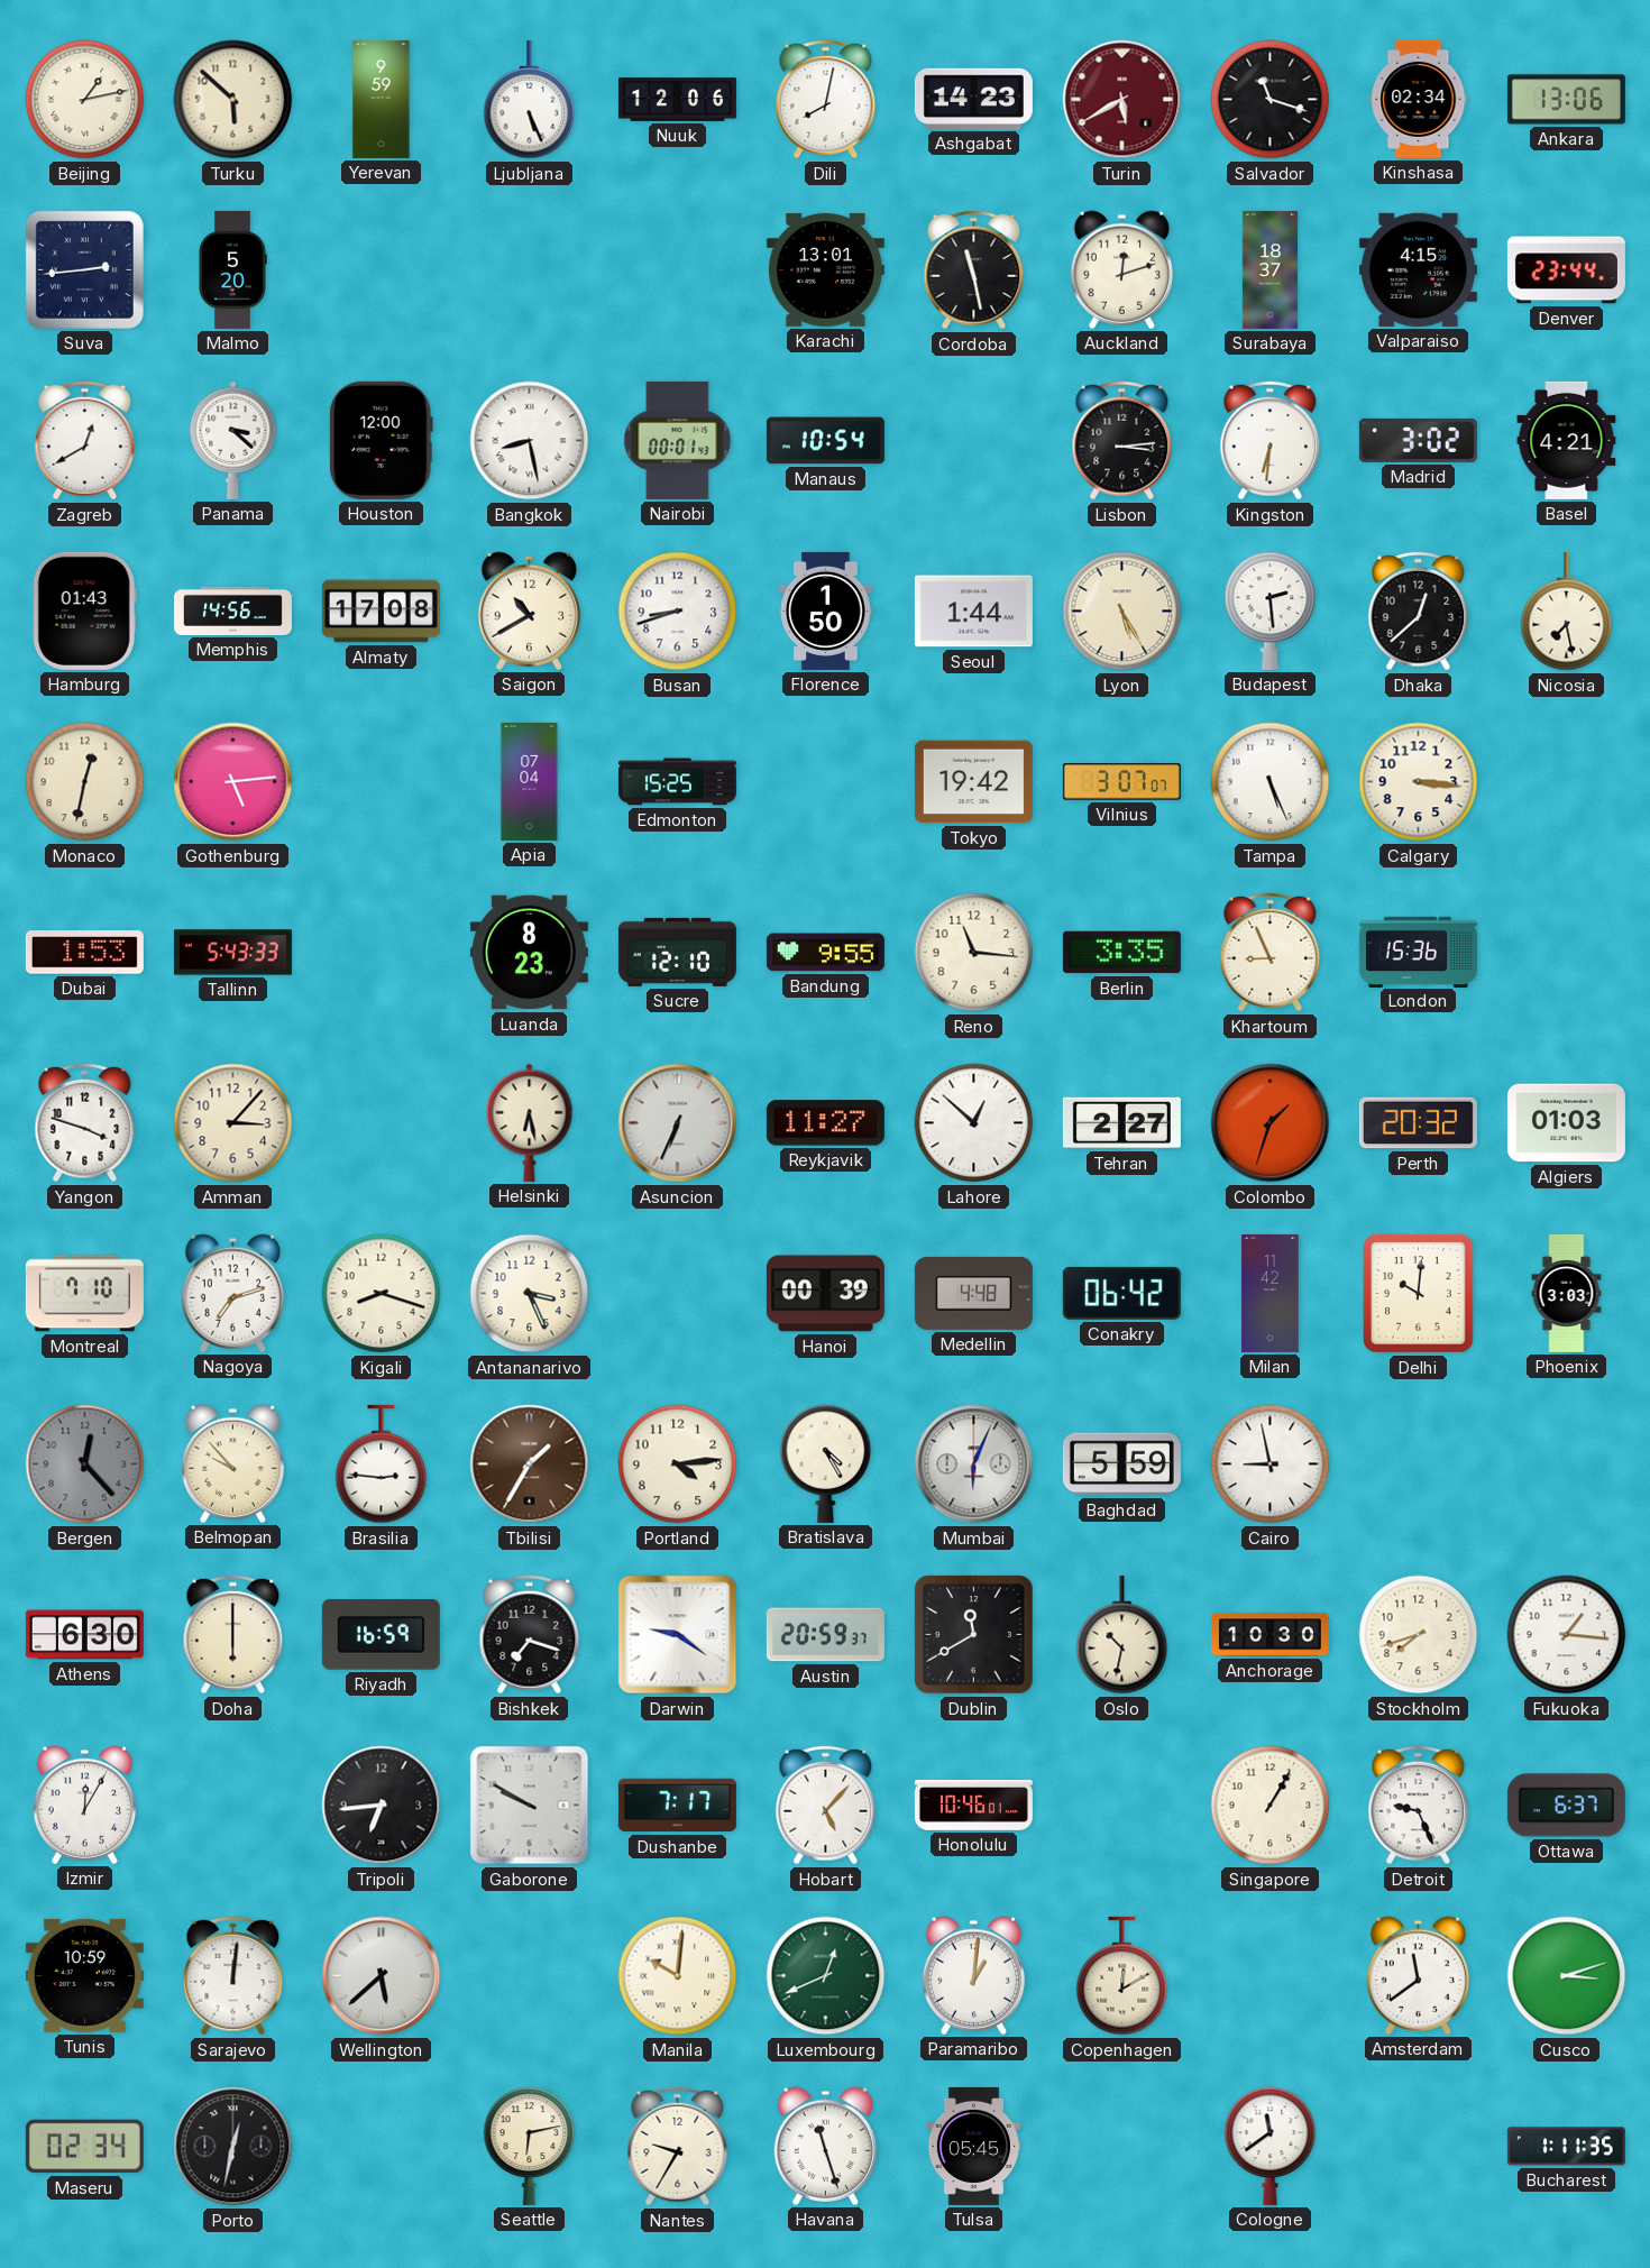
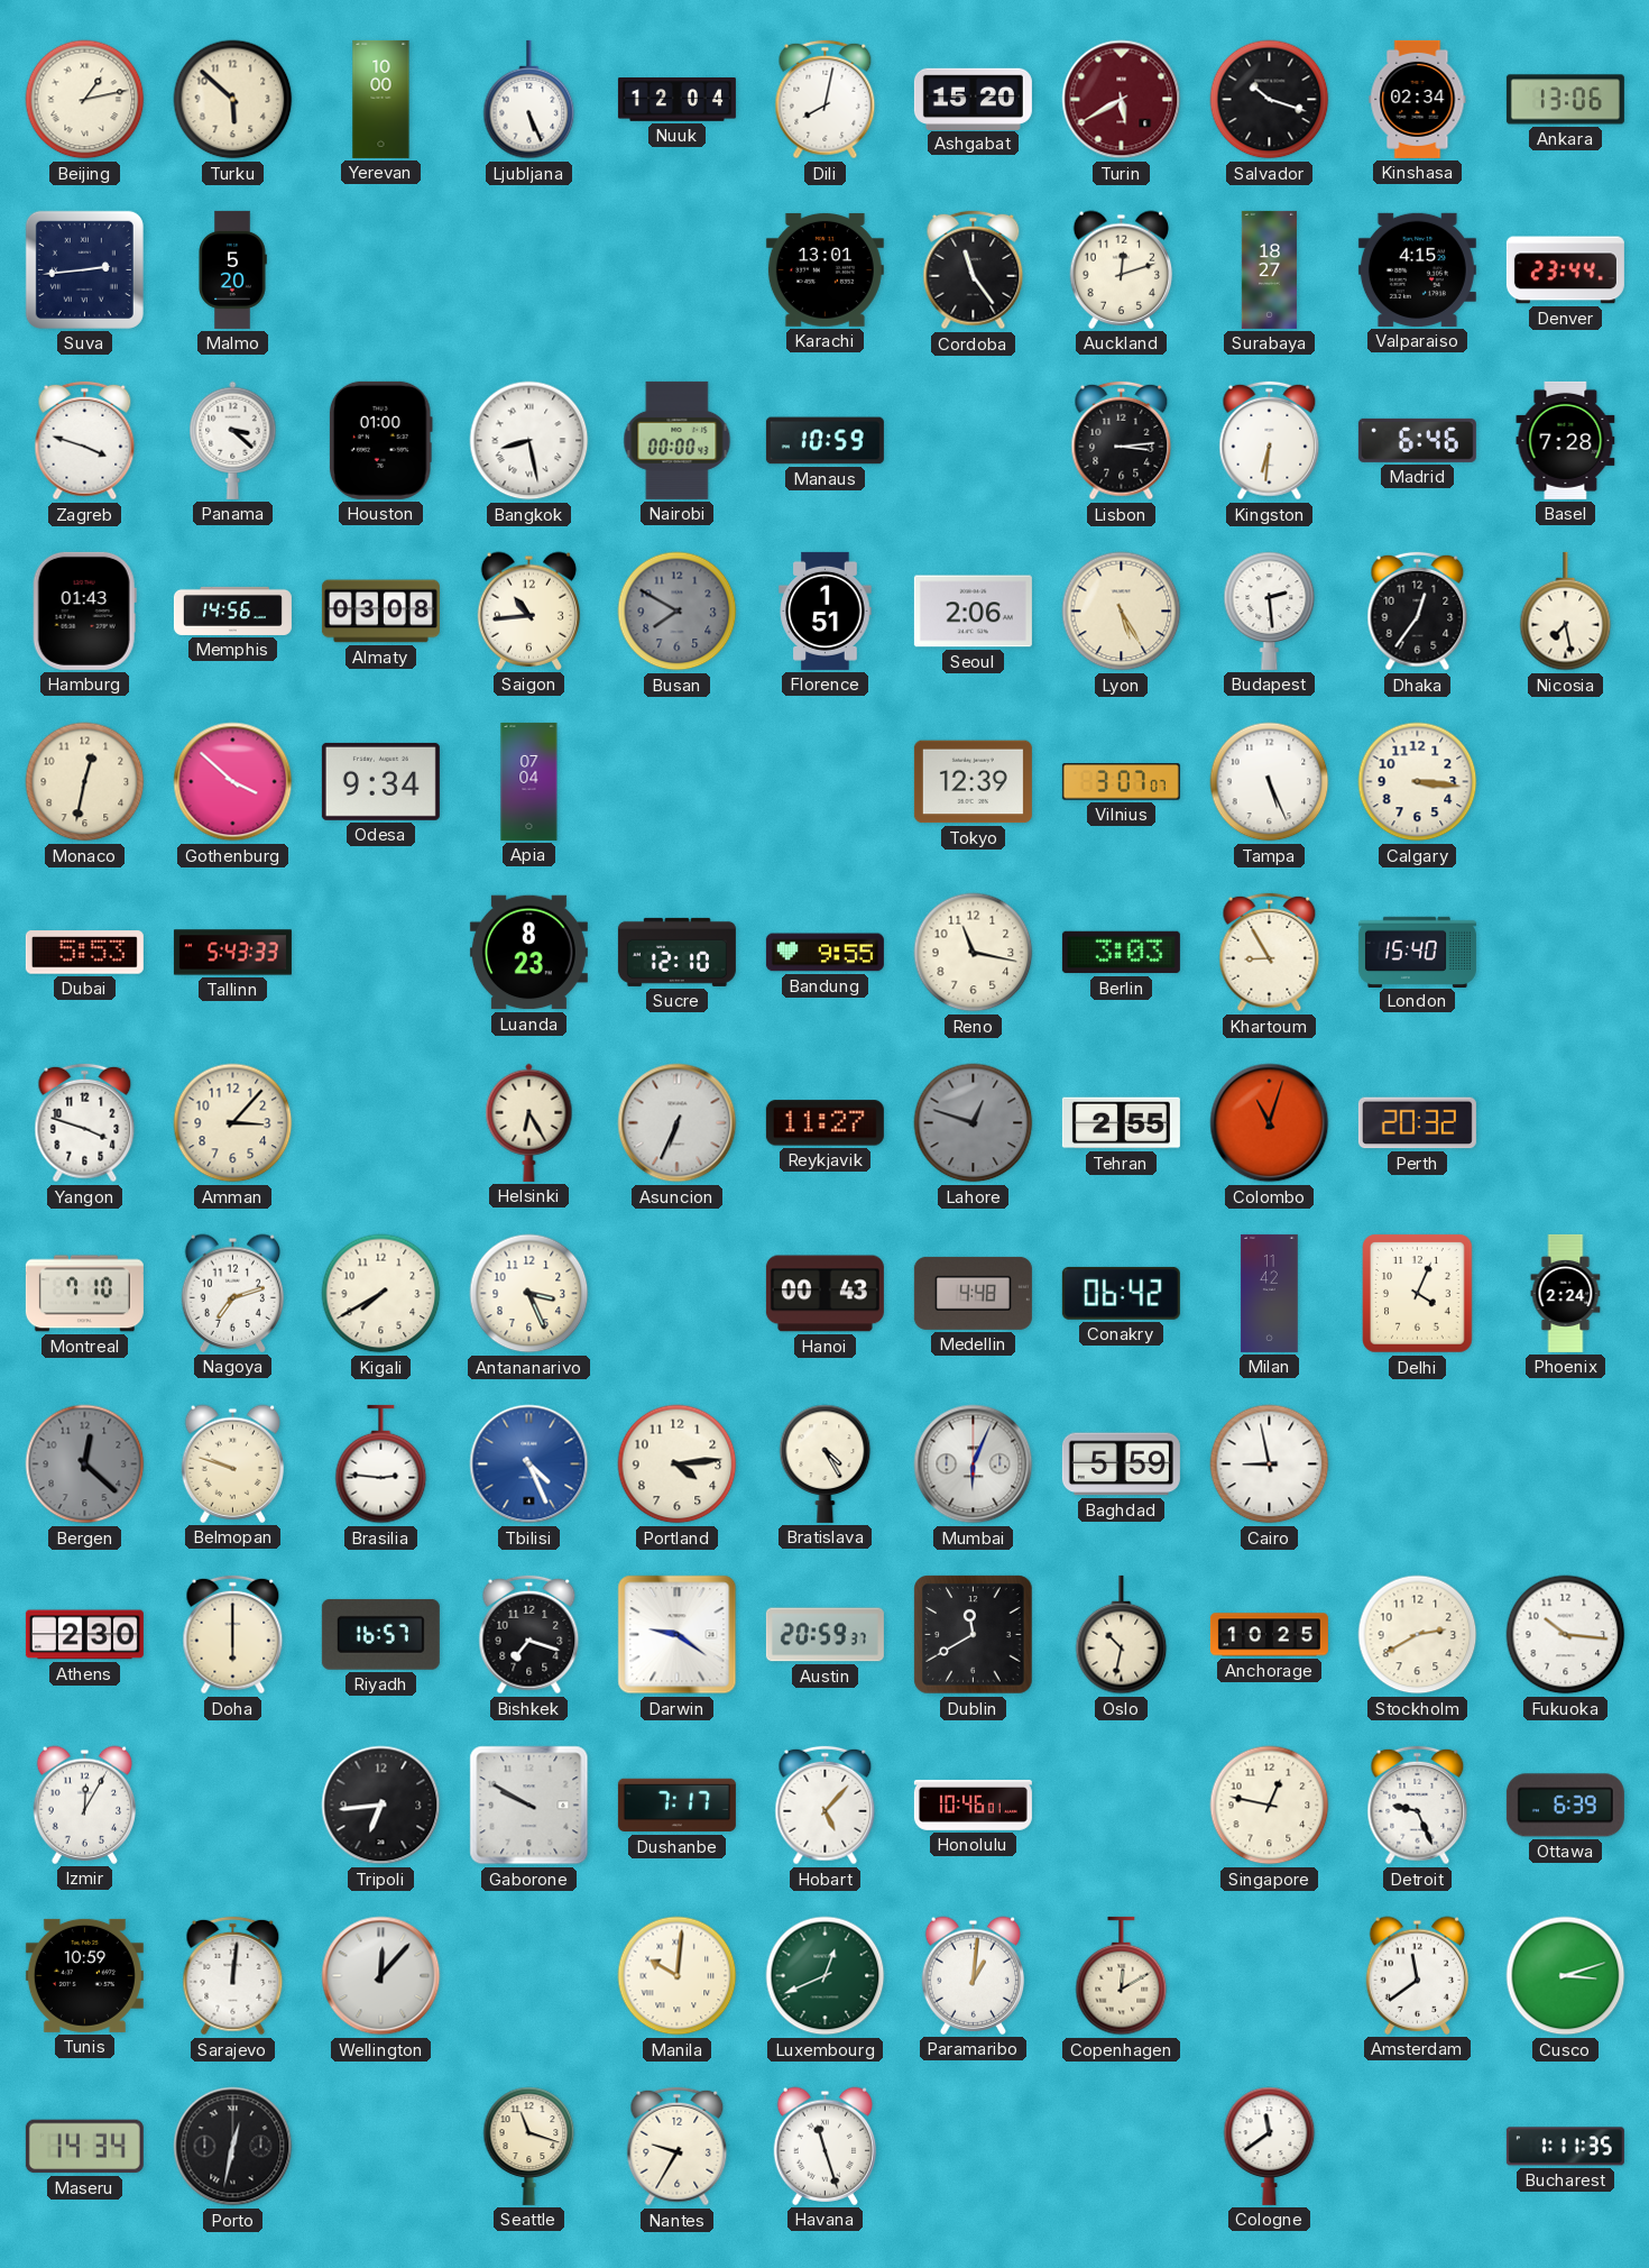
Yerevan: 9:59 -> 10:00
Nuuk: 12:06 -> 12:04
Ashgabat: 14:23 -> 15:20
Salvador: 11:18 -> 10:18
Cordoba: 11:28 -> 11:24
Surabaya: 18:37 -> 18:27
Zagreb: 12:40 -> 3:48
Houston: 12:00 -> 01:00
Nairobi: 00:01 -> 00:00
Manaus: 10:54 -> 10:59
Madrid: 3:02 -> 6:46
Basel: 4:21 -> 7:28
Almaty: 17:08 -> 03:08
Saigon: 10:40 -> 10:44
Busan: 8:42 -> 7:50
Busan dial: white -> grey
Florence: 1:50 -> 1:51
Seoul: 1:44 -> 2:06
Dhaka: 12:38 -> 12:36
Gothenburg: 5:14 -> 3:52
Odesa: none -> 9:34
Edmonton: 15:25 -> none
Tokyo: 19:42 -> 12:39
Dubai: 1:53 -> 5:53
Reno: 11:16 -> 11:17
Berlin: 3:35 -> 3:03
Khartoum: 8:56 -> 8:55
London: 15:36 -> 15:40
Helsinki: 6:28 -> 6:25
Lahore: 12:52 -> 12:48
Lahore dial: white -> grey
Tehran: 2:27 -> 2:55
Colombo: 1:33 -> 11:03
Algiers: 01:03 -> none
Kigali: 8:18 -> 7:40
Hanoi: 00:39 -> 00:43
Delhi: 10:01 -> 4:04
Phoenix: 3:03 -> 2:24
Bergen: 12:23 -> 12:22
Belmopan: 9:53 -> 9:48
Tbilisi: 1:35 -> 4:26
Tbilisi dial: brown -> blue
Athens: 6:30 -> 2:30
Riyadh: 16:59 -> 16:57
Anchorage: 10:30 -> 10:25
Stockholm: 7:42 -> 2:40
Fukuoka: 1:16 -> 10:16
Singapore: 1:05 -> 12:47
Ottawa: 6:37 -> 6:39
Wellington: 5:38 -> 12:07
Maseru: 02:34 -> 14:34
Seattle: 6:13 -> 11:18
Tulsa: 05:45 -> none
